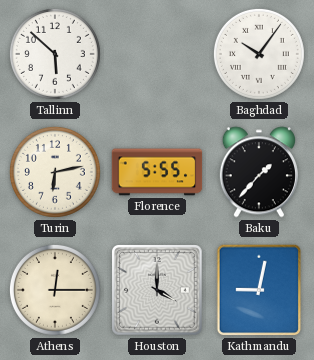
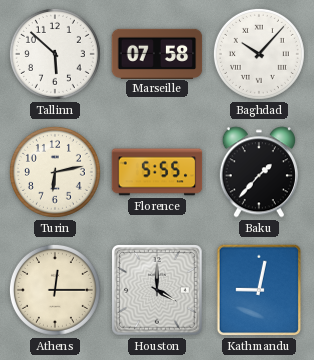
Marseille: none -> 07:58
Baghdad: 10:06 -> 10:07
